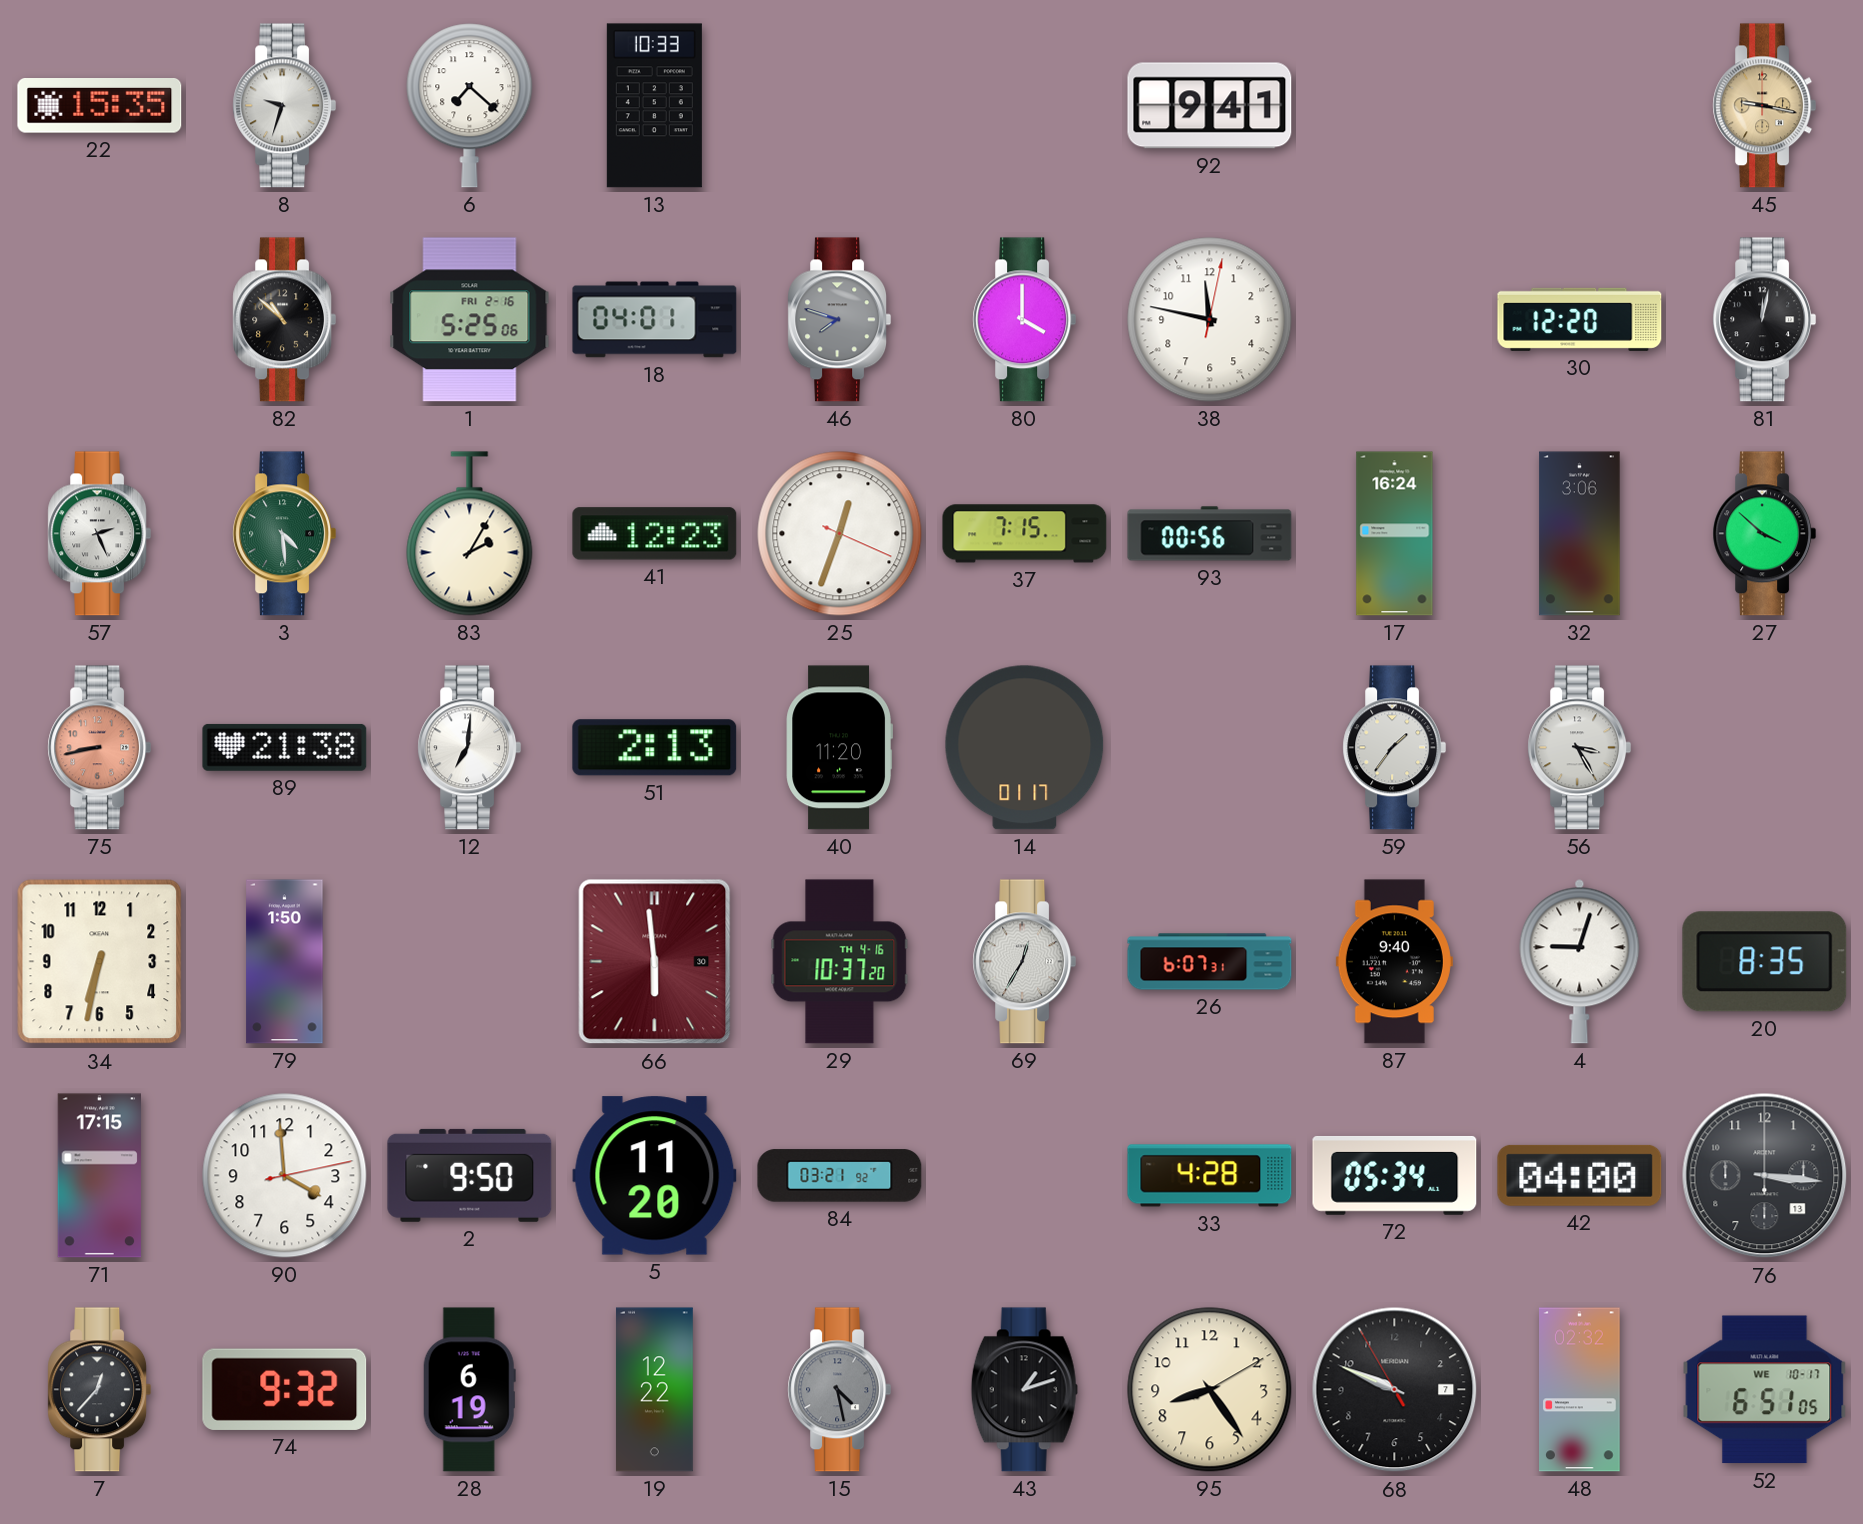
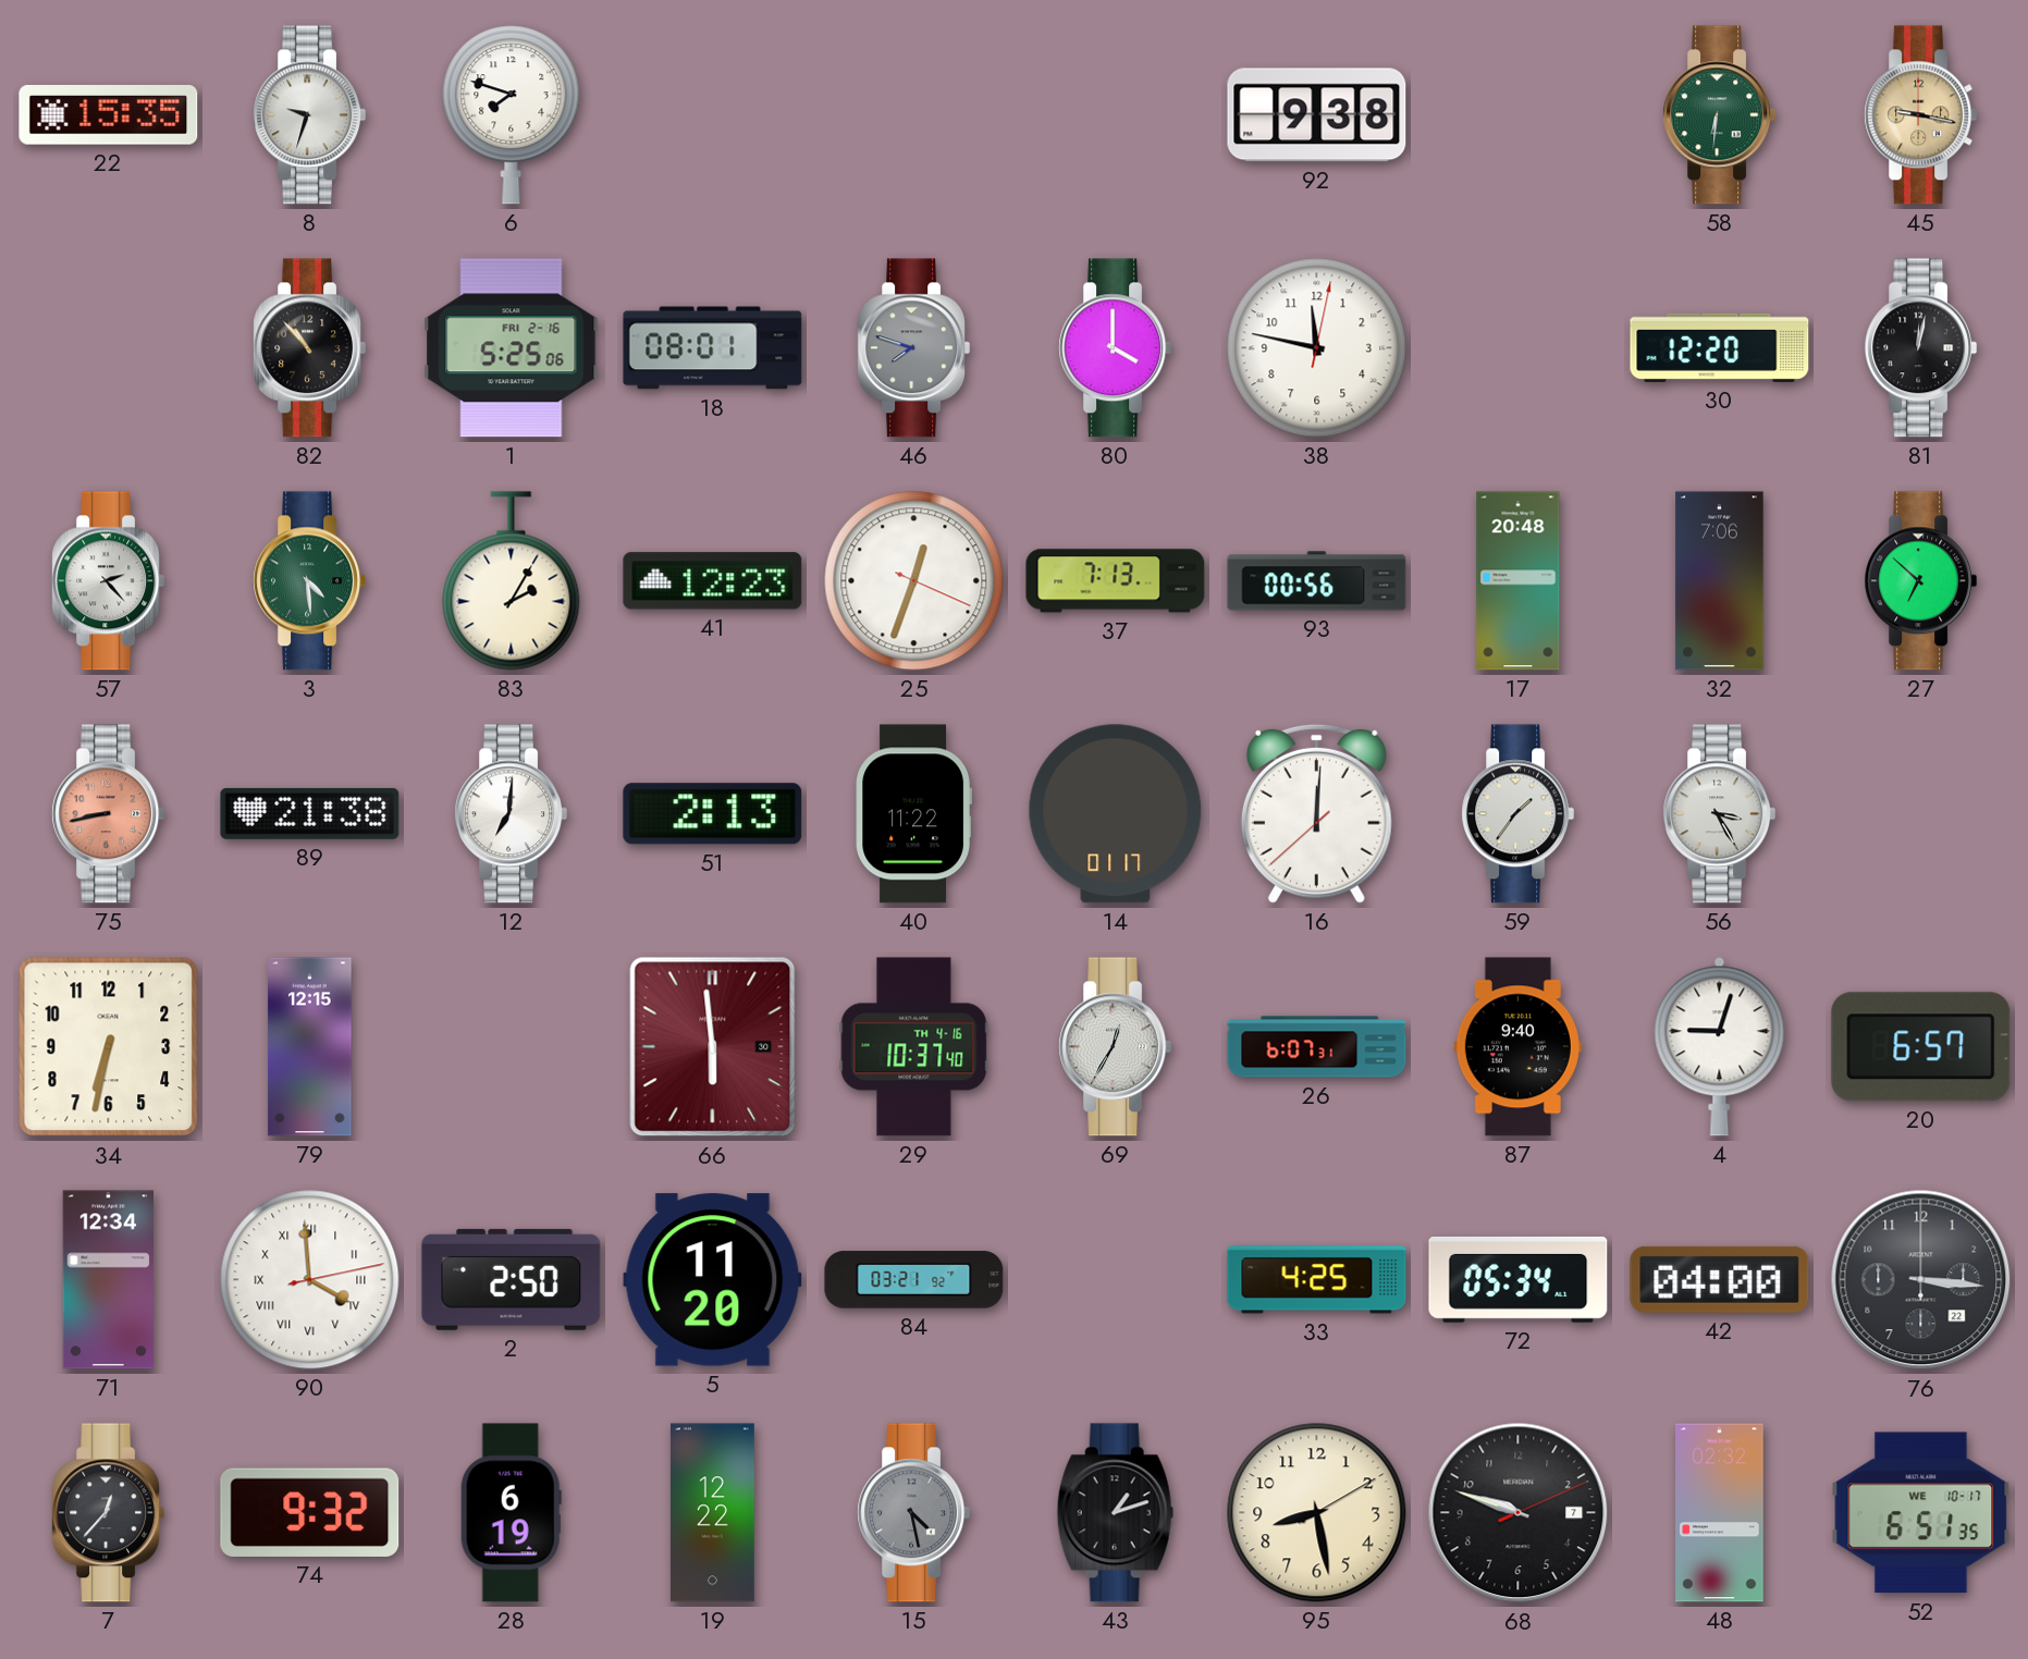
6: 7:22 -> 7:48
13: 10:33 -> none
92: 9:41 -> 9:38
58: none -> 6:31
82: 10:52 -> 10:53
18: 04:01 -> 08:01
57: 2:26 -> 2:23
37: 7:15 -> 7:13
17: 16:24 -> 20:48
32: 3:06 -> 7:06
27: 3:52 -> 6:52
40: 11:20 -> 11:22
16: none -> 12:00
79: 1:50 -> 12:15
29: 10:37:20 -> 10:37:40
20: 8:35 -> 6:57
71: 17:15 -> 12:34
90 numerals: Arabic -> Roman
2: 9:50 -> 2:50
33: 4:28 -> 4:25
76 date: 13 -> 22
95: 8:24 -> 8:28
68: 9:48:55 -> 9:48:11
52: 6:51:05 -> 6:51:35
